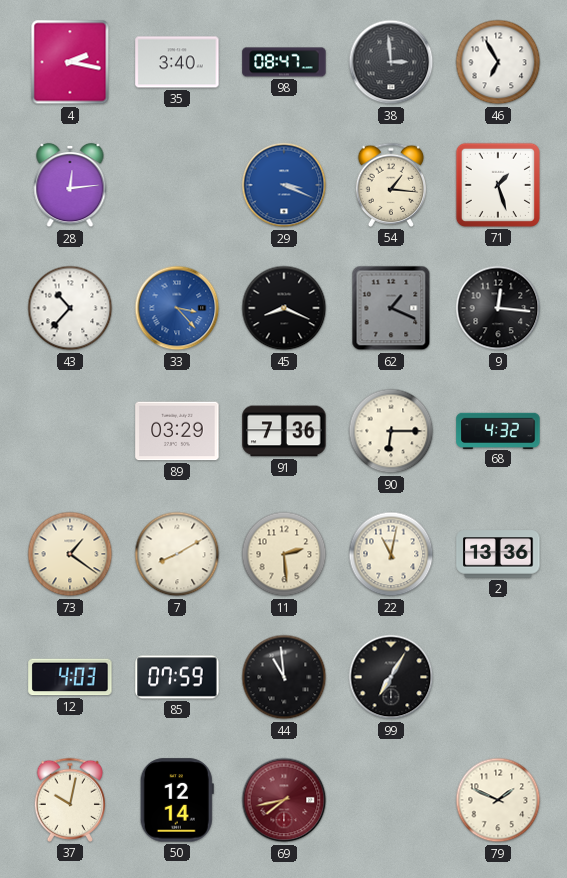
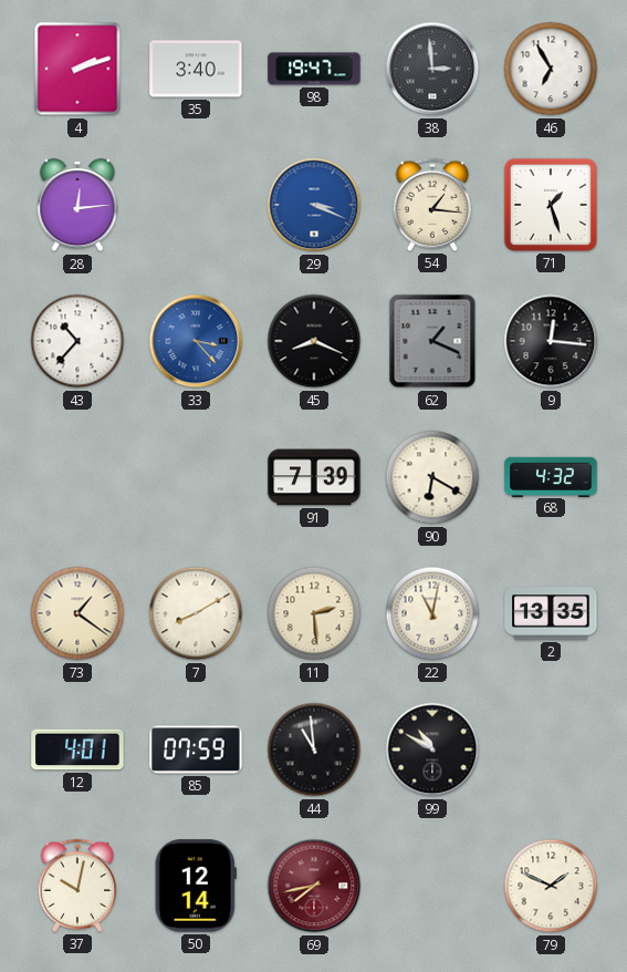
4: 2:17 -> 2:12
98: 08:47 -> 19:47
89: 03:29 -> none
91: 7:36 -> 7:39
90: 6:15 -> 6:20
2: 13:36 -> 13:35
12: 4:03 -> 4:01
99: 7:05 -> 10:50
